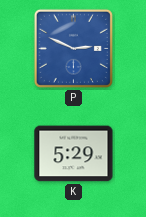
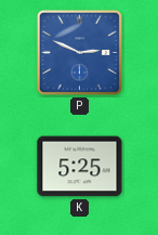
K: 5:29 -> 5:25
